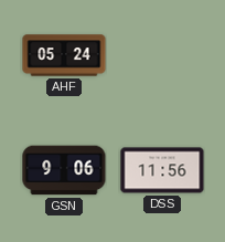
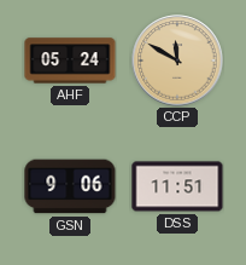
CCP: none -> 11:50
DSS: 11:56 -> 11:51
